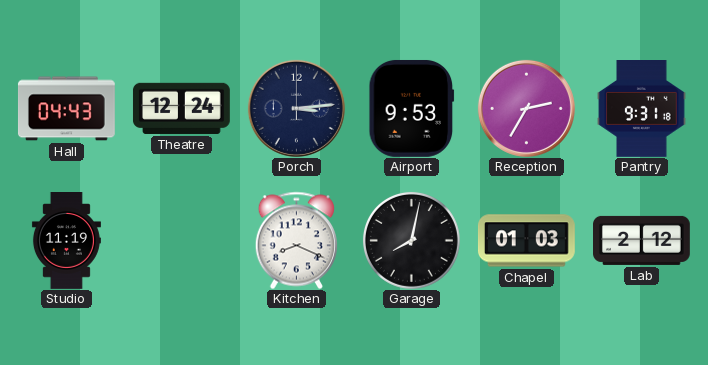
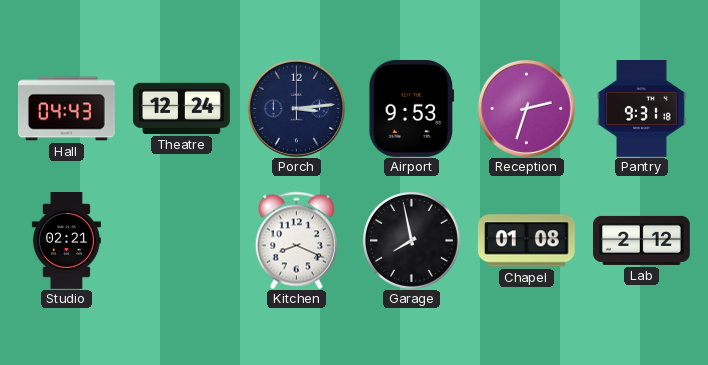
Reception: 2:35 -> 2:33
Studio: 11:19 -> 02:21
Garage: 8:02 -> 7:58
Chapel: 01:03 -> 01:08
